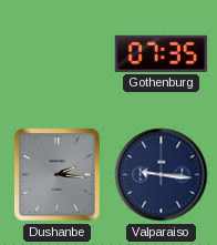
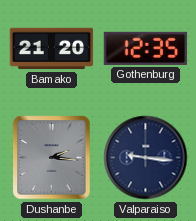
Bamako: none -> 21:20
Gothenburg: 07:35 -> 12:35
